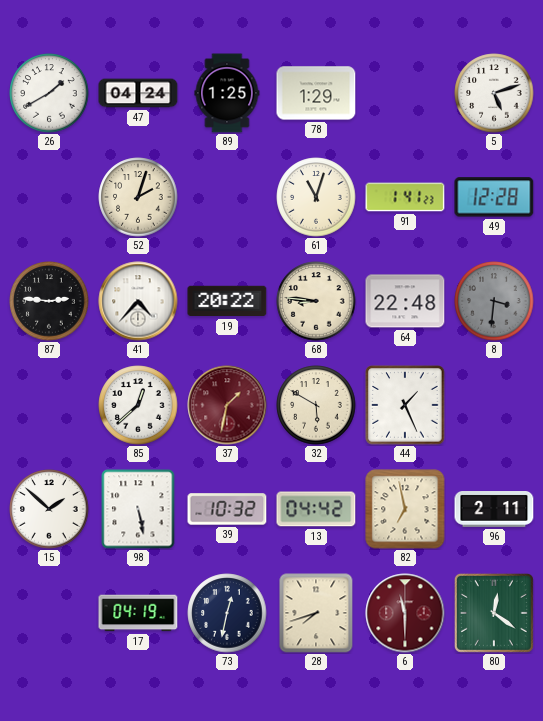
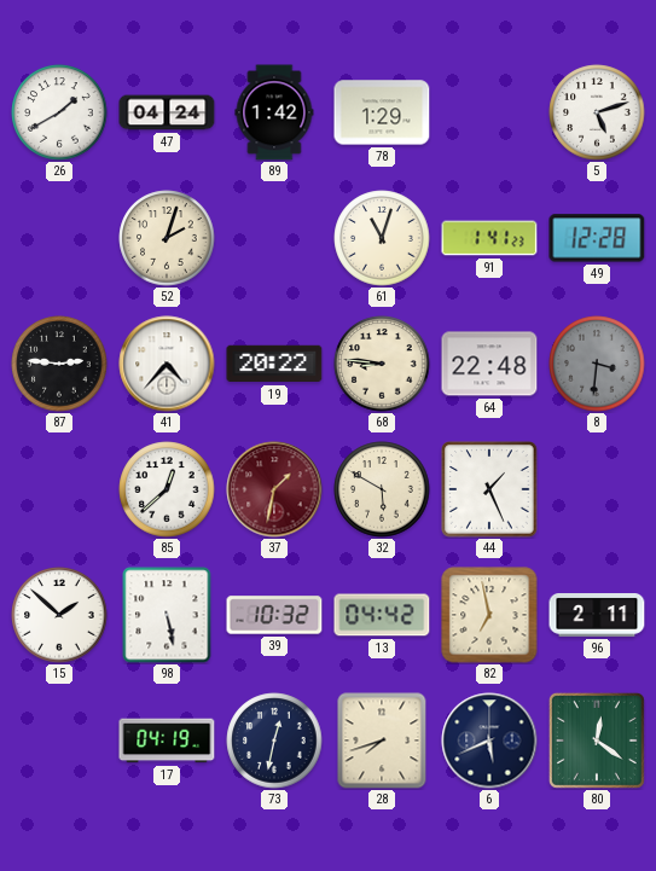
89: 1:25 -> 1:42
6: 11:30 -> 5:41
6 dial: burgundy -> navy
